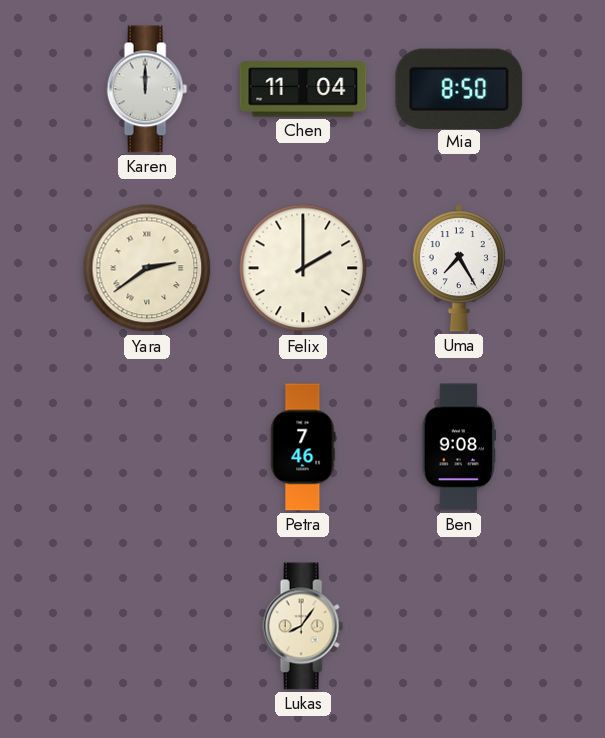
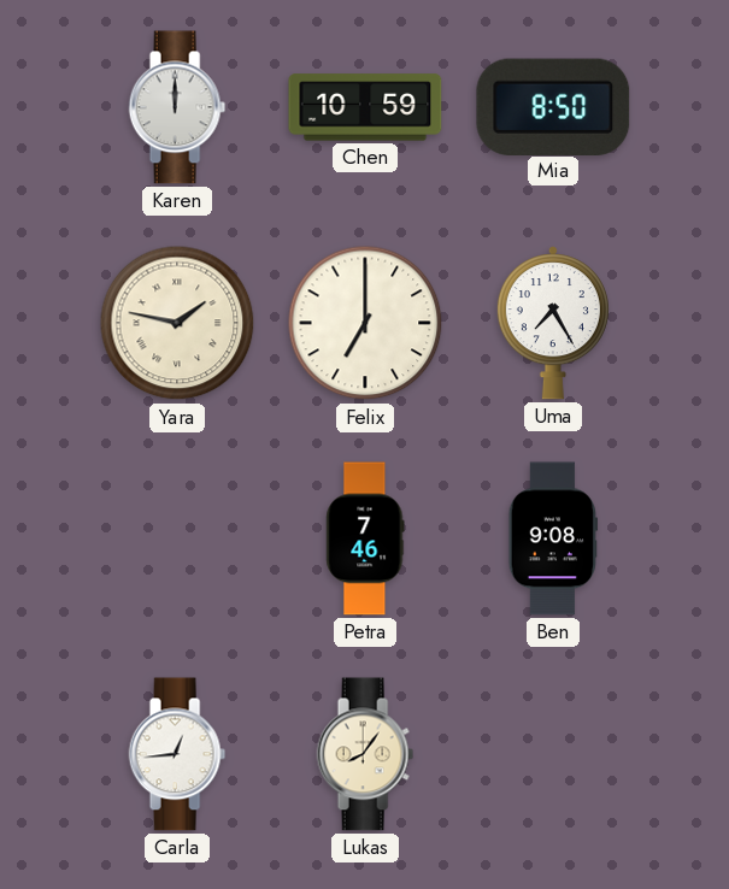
Chen: 11:04 -> 10:59
Yara: 2:39 -> 1:47
Felix: 2:00 -> 7:00
Carla: none -> 12:44
